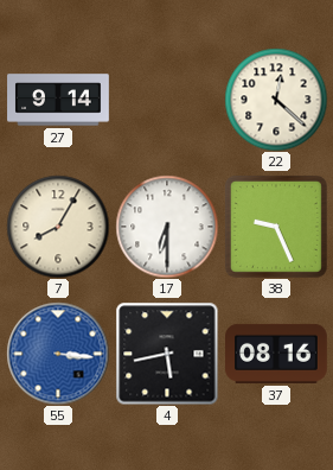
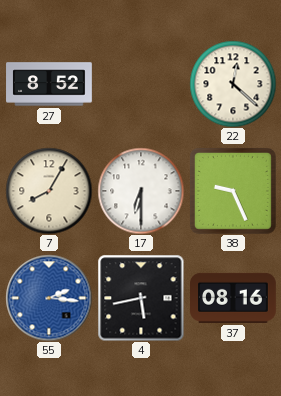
27: 9:14 -> 8:52
55: 3:16 -> 2:16
